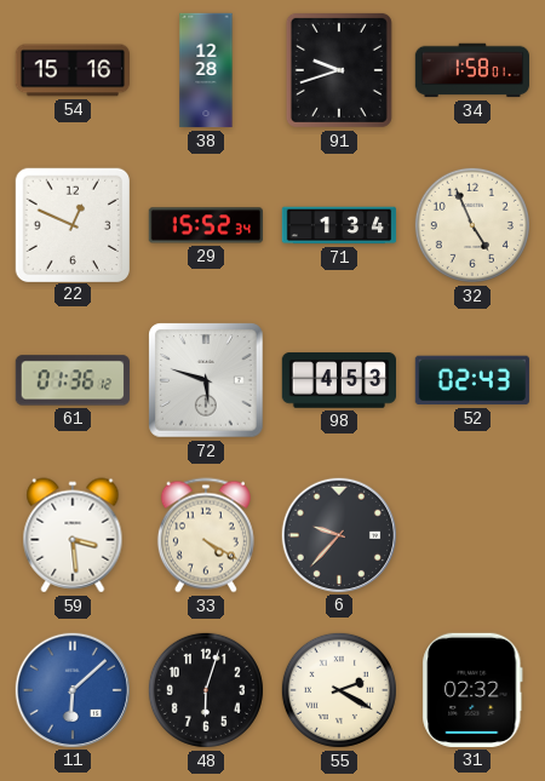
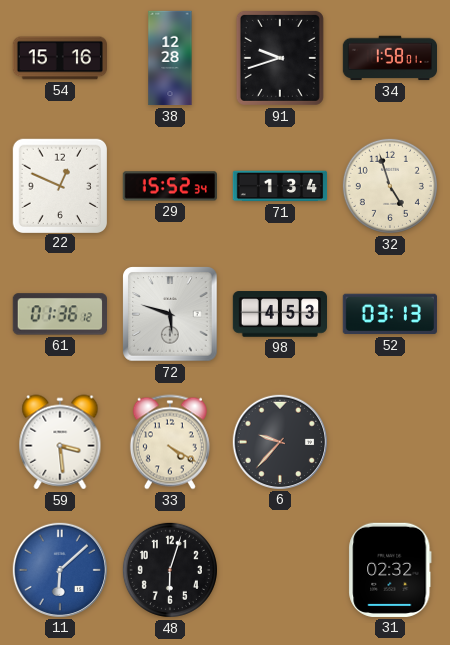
32: 4:56 -> 4:57
52: 02:43 -> 03:13
55: 2:20 -> none
